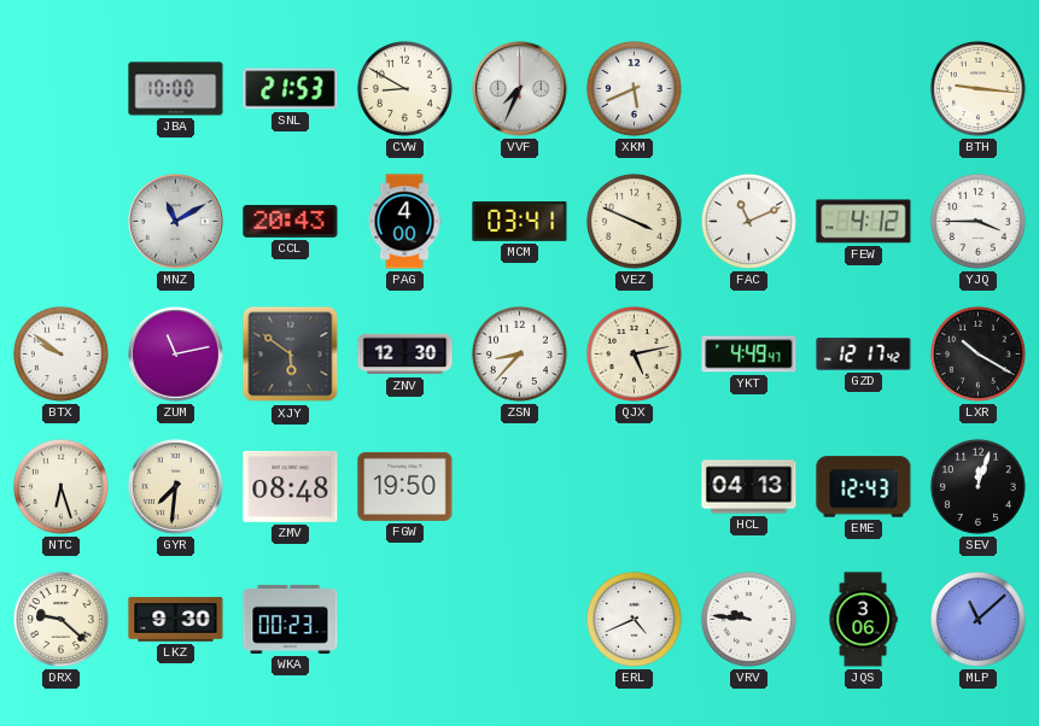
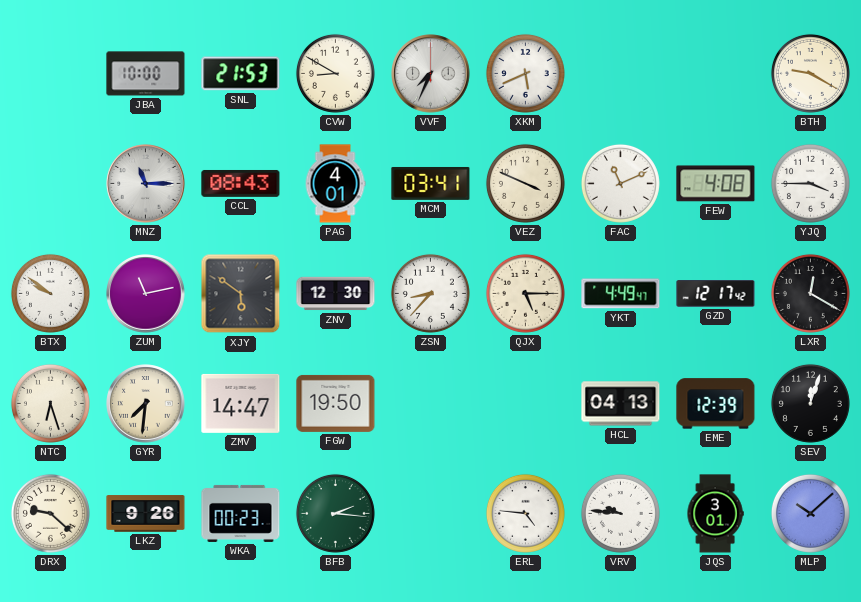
BTH: 9:16 -> 9:20
MNZ: 11:10 -> 11:15
CCL: 20:43 -> 08:43
PAG: 4:00 -> 4:01
FEW: 4:12 -> 4:08
QJX: 5:13 -> 5:15
LXR: 10:20 -> 12:20
ZMV: 08:48 -> 14:47
EME: 12:43 -> 12:39
LKZ: 9:30 -> 9:26
BFB: none -> 2:16
ERL: 4:41 -> 4:46
JQS: 3:06 -> 3:01
MLP: 11:08 -> 10:08
